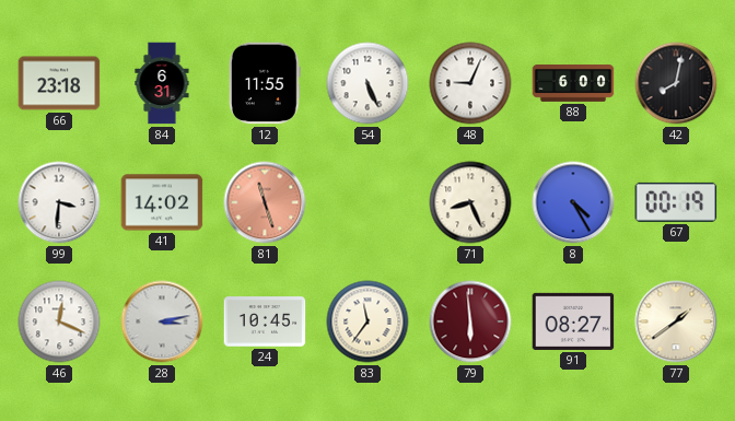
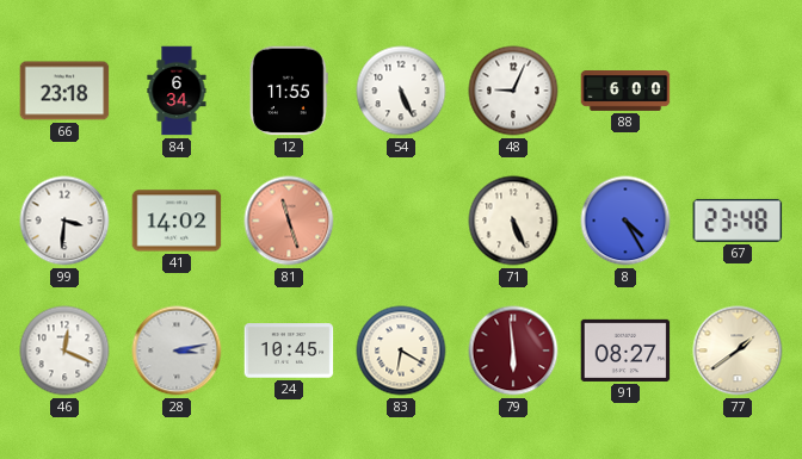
84: 6:31 -> 6:34
42: 8:02 -> none
71: 8:26 -> 5:26
67: 00:19 -> 23:48
83: 11:36 -> 6:20
